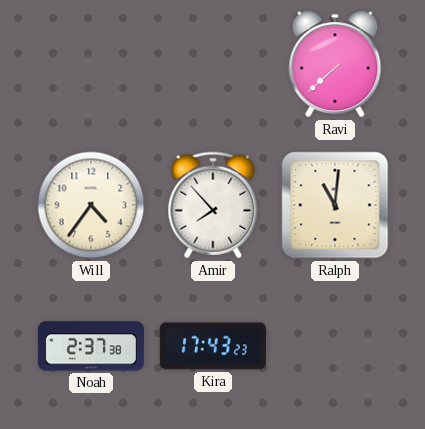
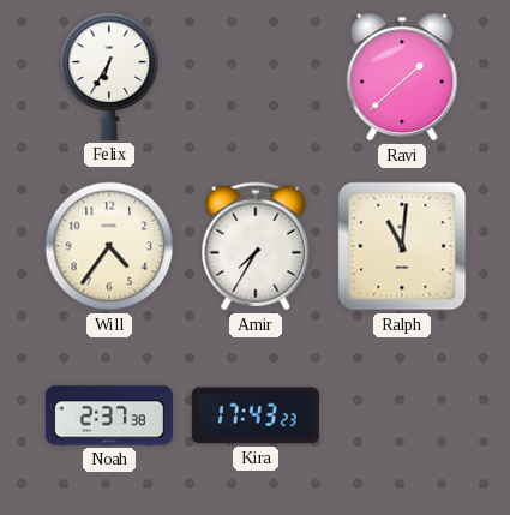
Felix: none -> 6:35
Ravi: 7:38 -> 1:38
Amir: 7:53 -> 7:35
